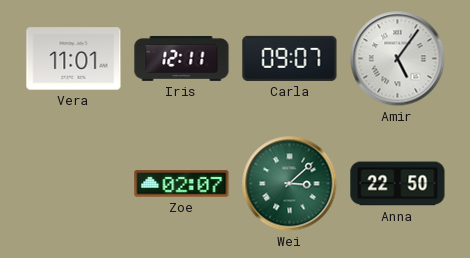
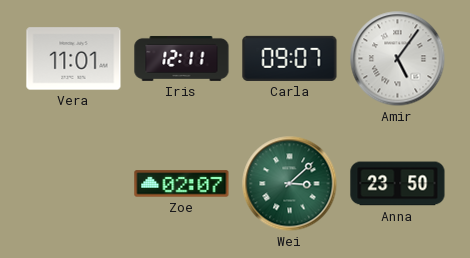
Anna: 22:50 -> 23:50
